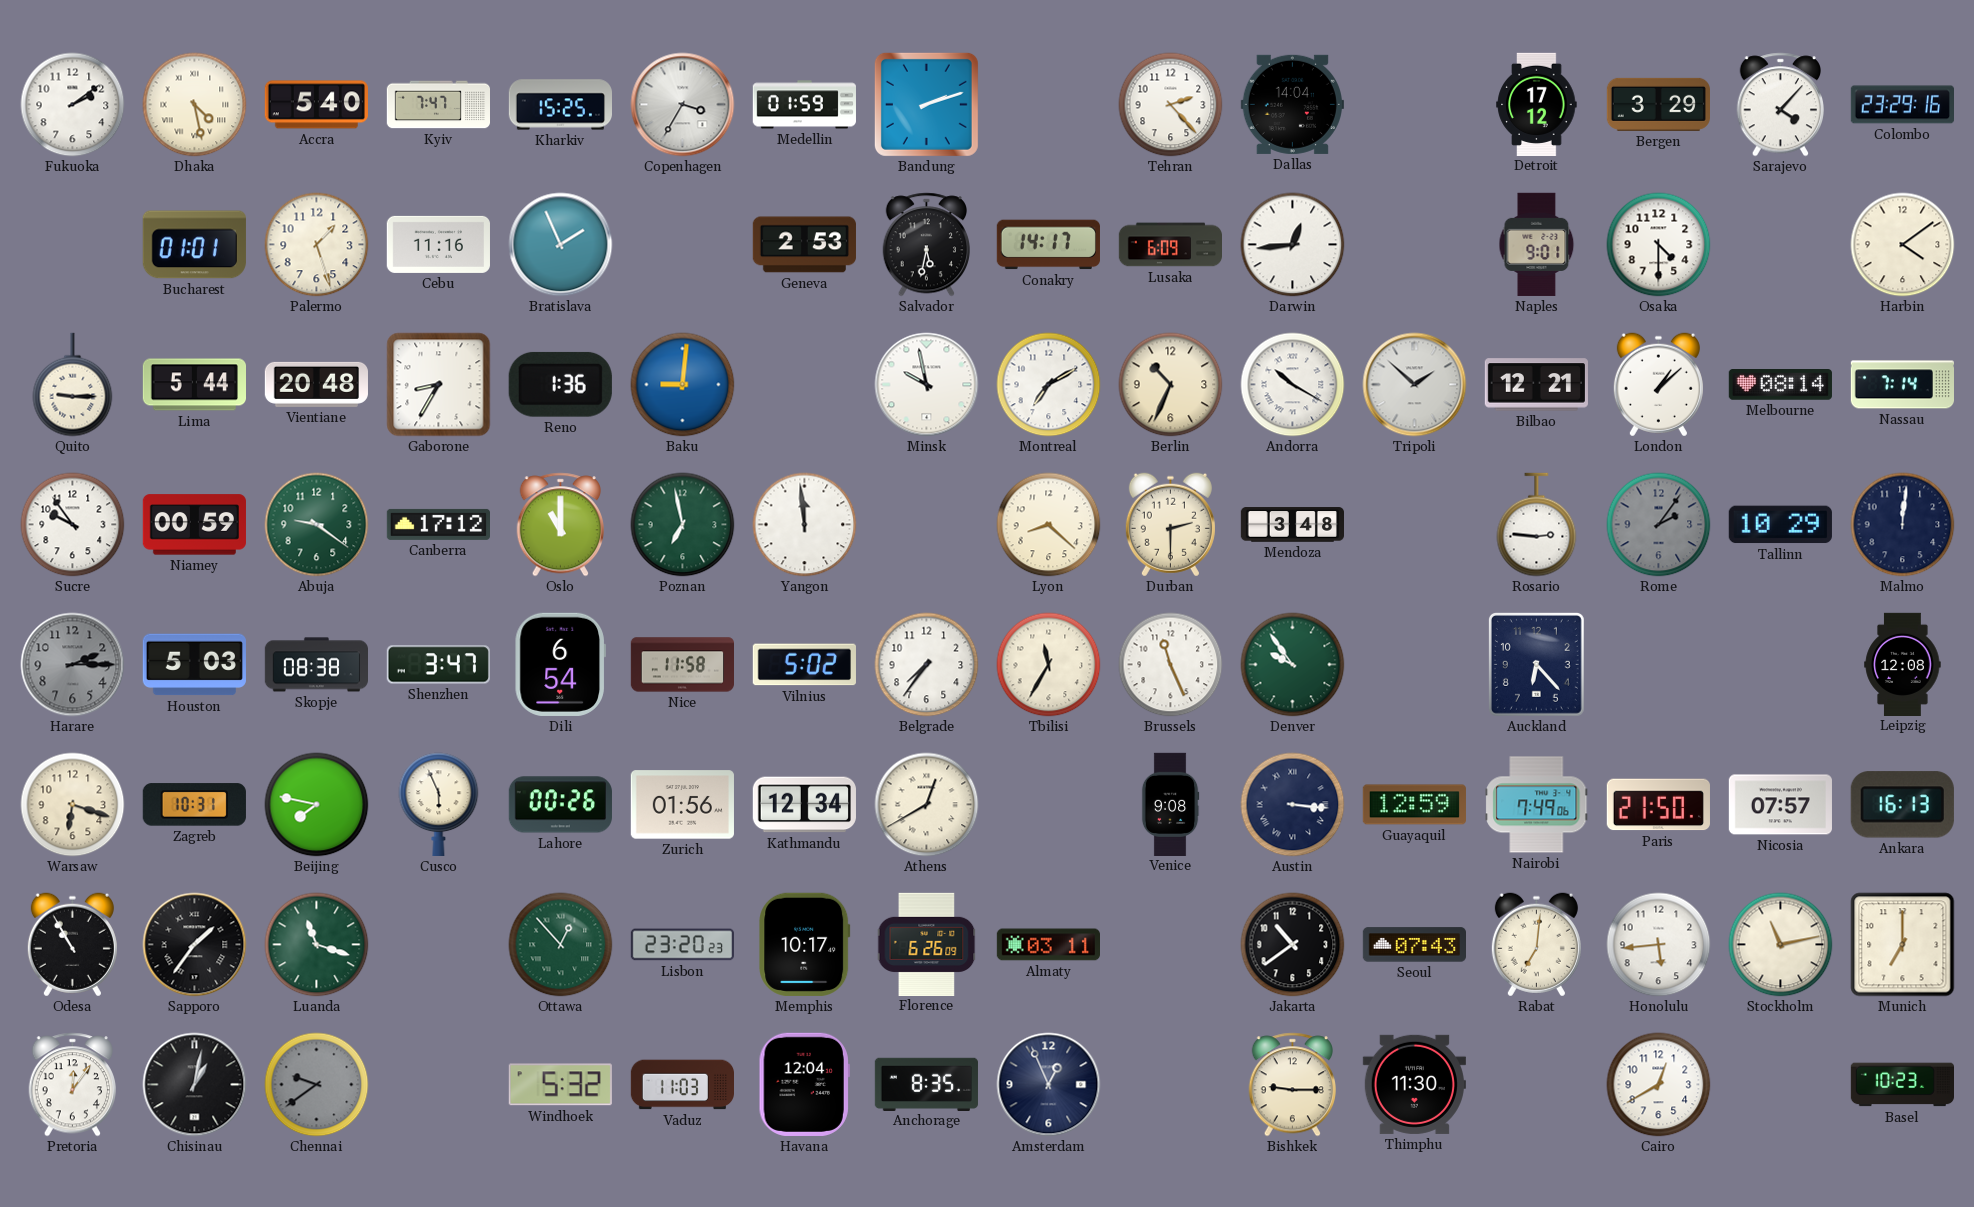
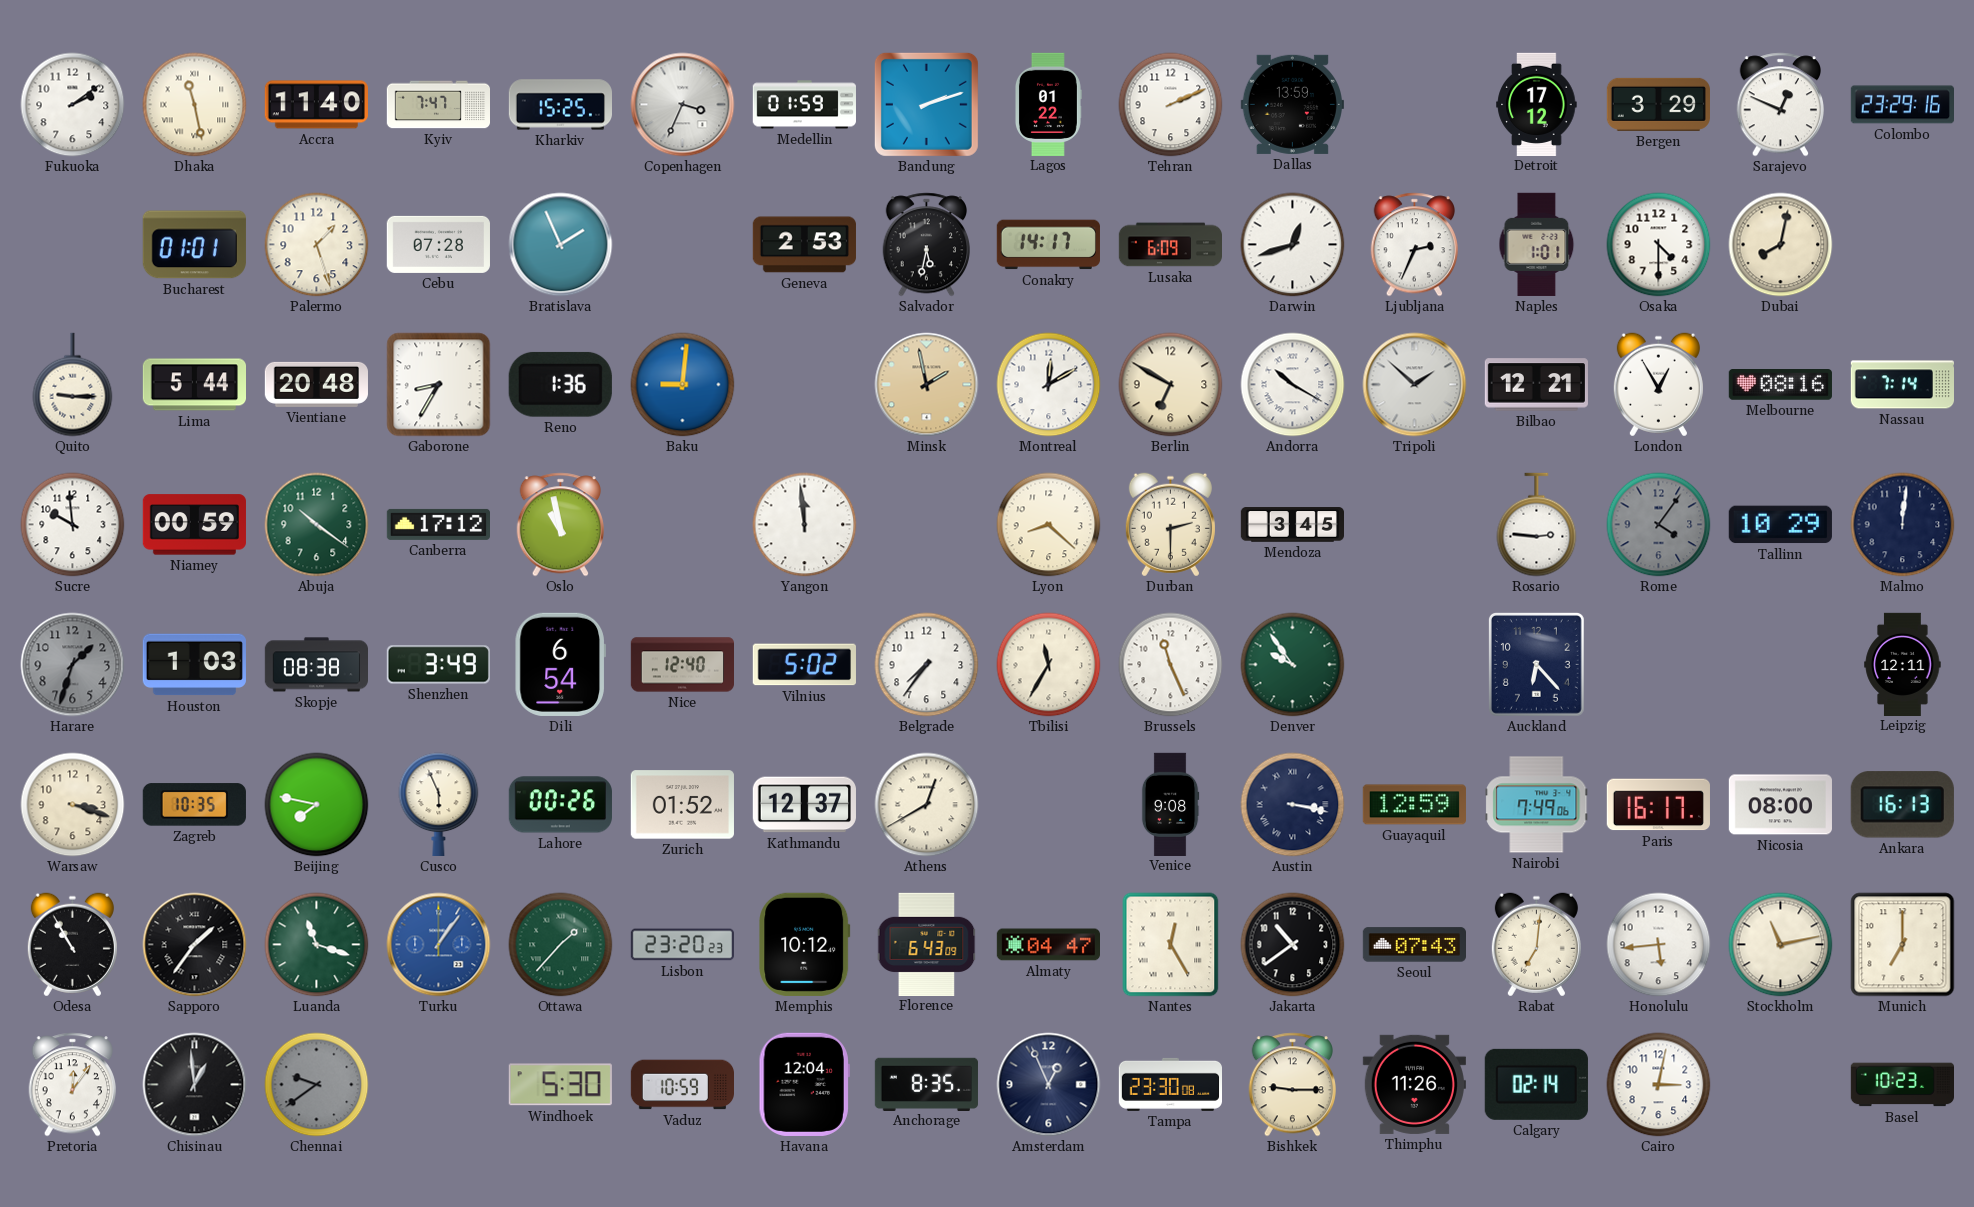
Dhaka: 4:28 -> 11:28
Accra: 5:40 -> 11:40
Copenhagen: 3:35 -> 3:34
Lagos: none -> 01:22
Tehran: 2:23 -> 2:11
Dallas: 14:04 -> 13:59
Sarajevo: 4:07 -> 12:49
Cebu: 11:16 -> 07:28
Darwin: 12:44 -> 12:42
Ljubljana: none -> 2:34
Naples: 9:01 -> 1:01
Dubai: none -> 8:02
Harbin: 4:09 -> none
Minsk: 9:58 -> 1:58
Minsk dial: white -> champagne
Montreal: 7:10 -> 12:10
Berlin: 10:34 -> 6:50
London: 1:08 -> 12:55
Melbourne: 08:14 -> 08:16
Sucre: 9:54 -> 9:59
Abuja: 9:21 -> 10:21
Oslo: 11:00 -> 10:58
Poznan: 6:58 -> none
Mendoza: 3:48 -> 3:45
Rome: 2:06 -> 4:06
Harare: 2:15 -> 1:33
Houston: 5:03 -> 1:03
Shenzhen: 3:47 -> 3:49
Nice: 11:58 -> 12:40
Leipzig: 12:08 -> 12:11
Warsaw: 6:18 -> 3:18
Zagreb: 10:31 -> 10:35
Zurich: 01:56 -> 01:52
Kathmandu: 12:34 -> 12:37
Austin: 3:16 -> 3:17
Paris: 21:50 -> 16:17
Nicosia: 07:57 -> 08:00
Turku: none -> 1:06
Ottawa: 12:53 -> 1:37
Memphis: 10:17 -> 10:12
Florence: 6:26 -> 6:43
Almaty: 03:11 -> 04:47
Nantes: none -> 12:25
Chisinau: 1:02 -> 12:59
Windhoek: 5:32 -> 5:30
Vaduz: 11:03 -> 10:59
Tampa: none -> 23:30
Thimphu: 11:30 -> 11:26
Calgary: none -> 02:14
Cairo: 12:40 -> 3:02
